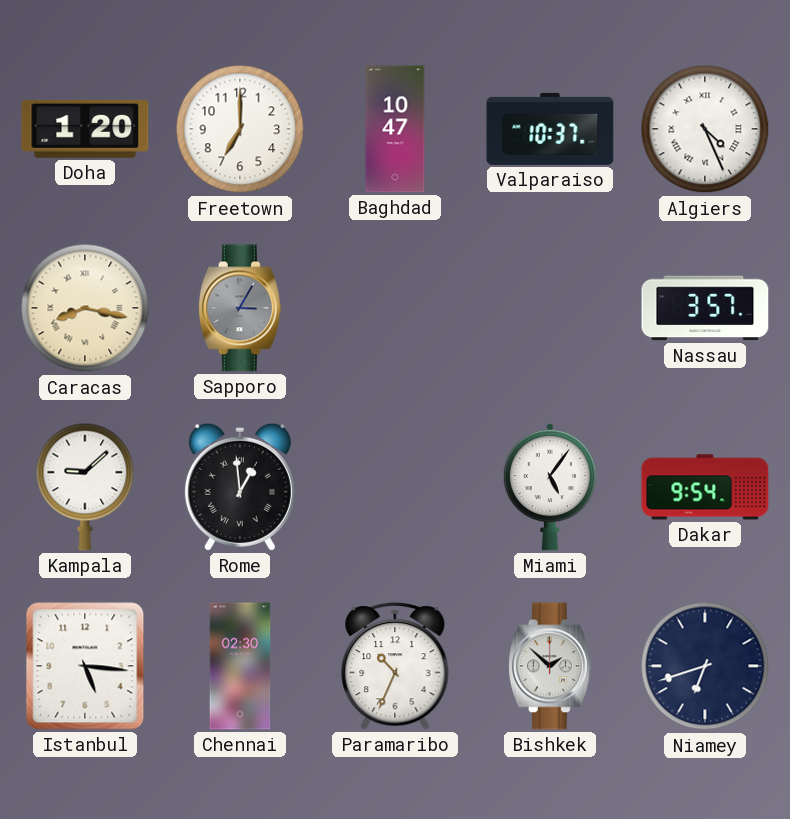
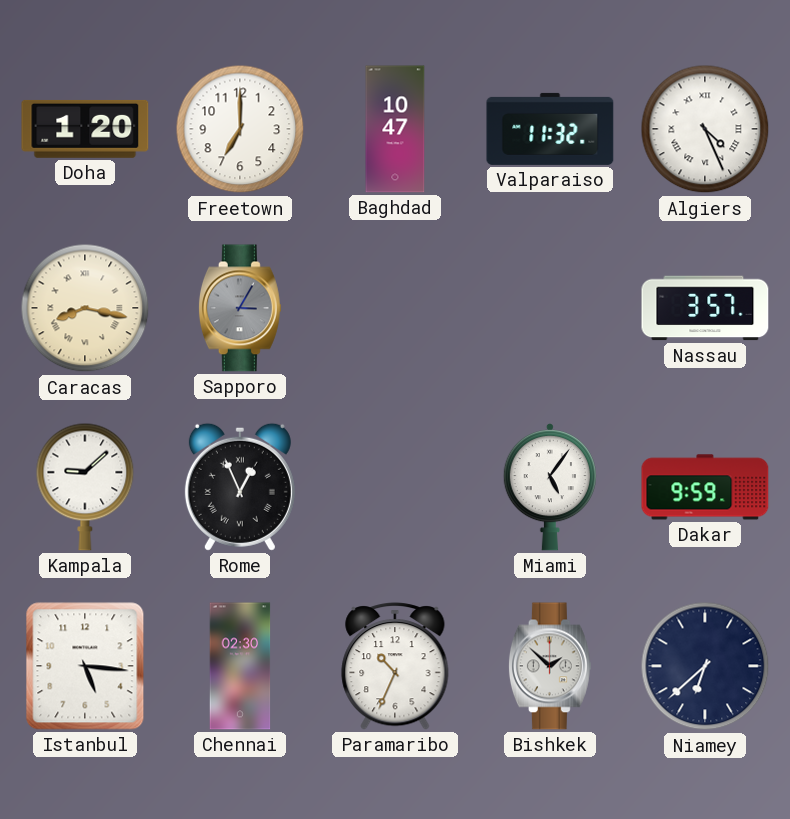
Valparaiso: 10:37 -> 11:32
Rome: 12:59 -> 12:56
Dakar: 9:54 -> 9:59
Niamey: 6:42 -> 6:38
